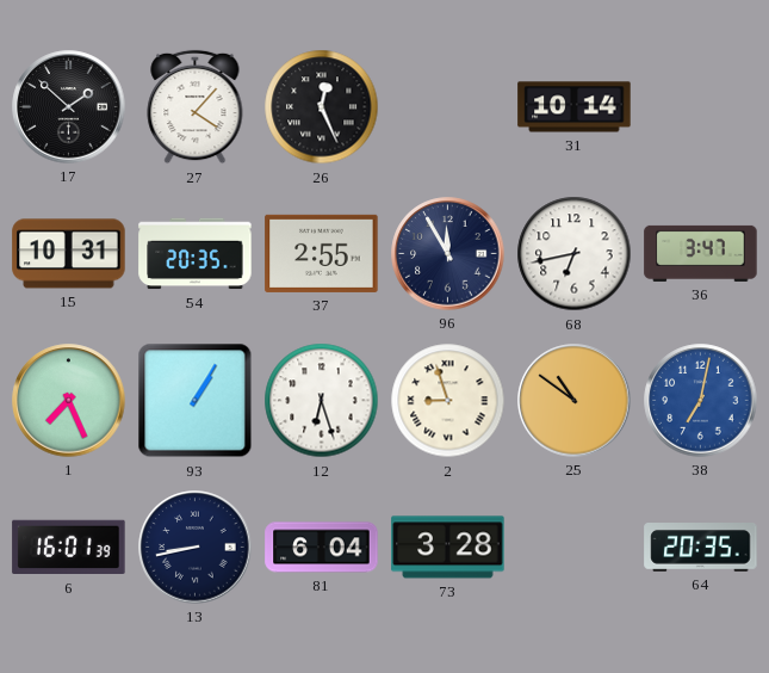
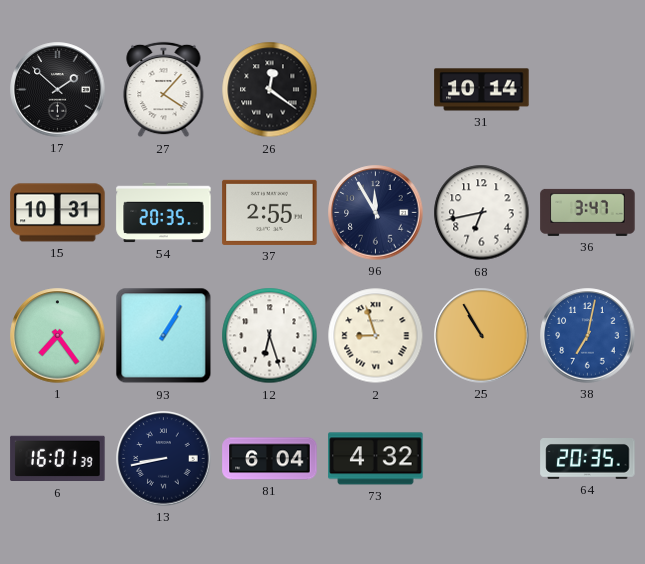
26: 12:26 -> 12:21
1: 7:26 -> 7:24
25: 10:51 -> 10:55
73: 3:28 -> 4:32
